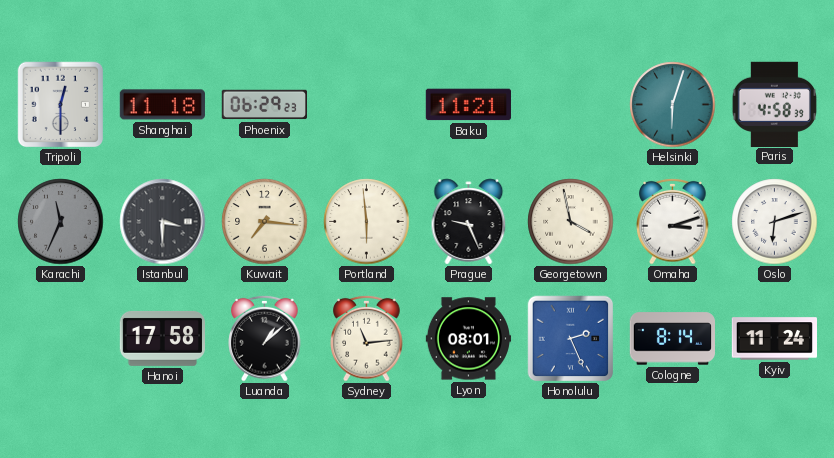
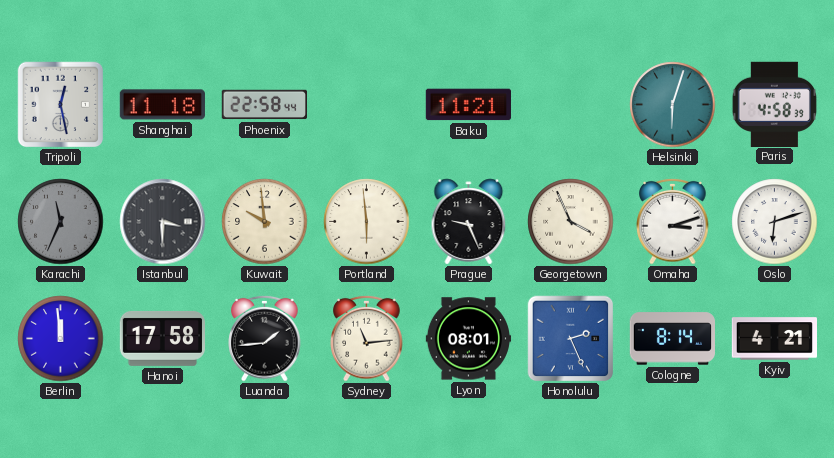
Tripoli: 12:30 -> 12:28
Phoenix: 06:29 -> 22:58
Kuwait: 7:16 -> 9:59
Georgetown: 3:58 -> 3:56
Berlin: none -> 11:59
Luanda: 1:08 -> 1:44
Kyiv: 11:24 -> 4:21
